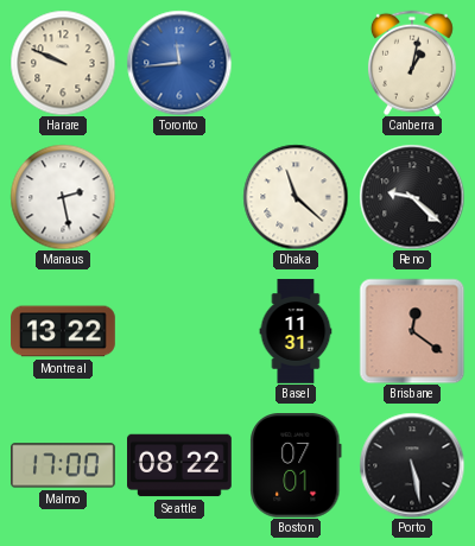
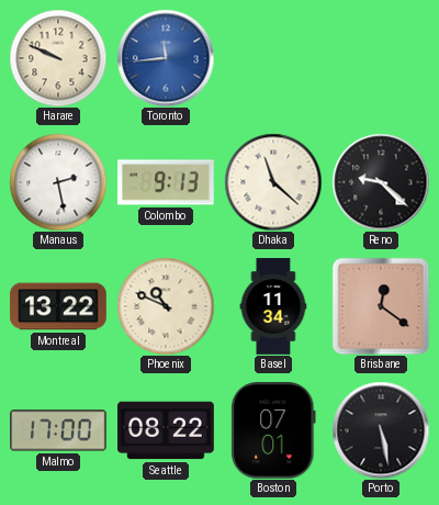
Canberra: 1:02 -> none
Colombo: none -> 9:13
Phoenix: none -> 10:49
Basel: 11:31 -> 11:34
